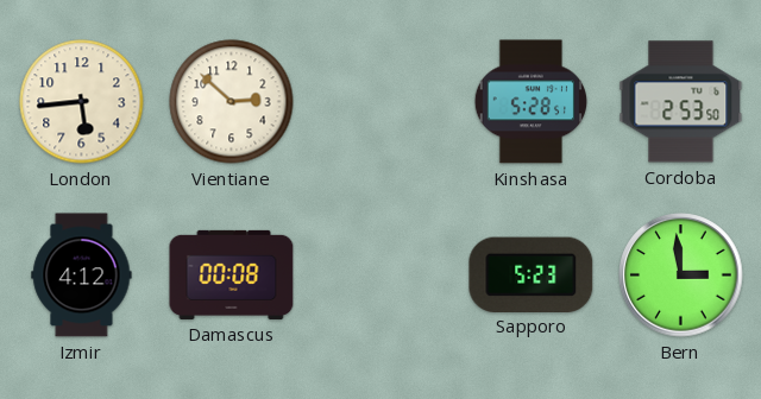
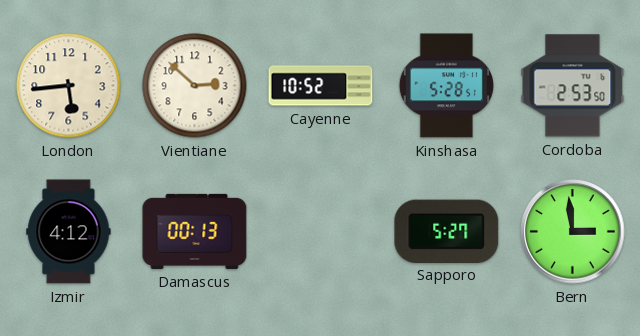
Cayenne: none -> 10:52
Damascus: 00:08 -> 00:13
Sapporo: 5:23 -> 5:27
